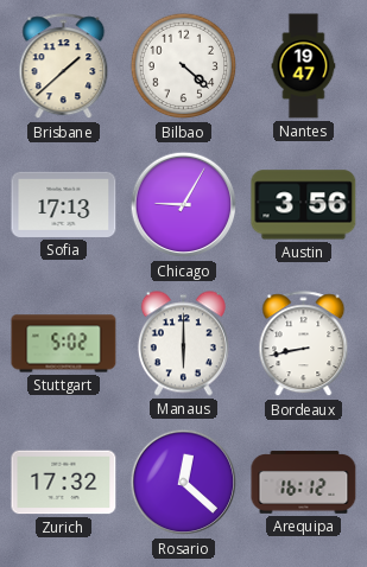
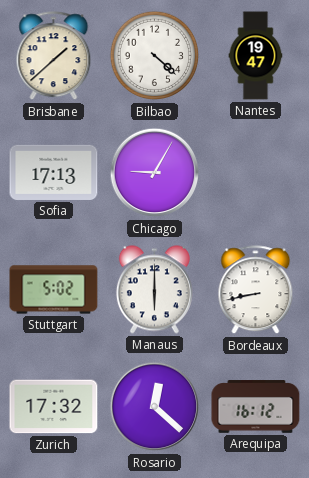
Austin: 3:56 -> none
